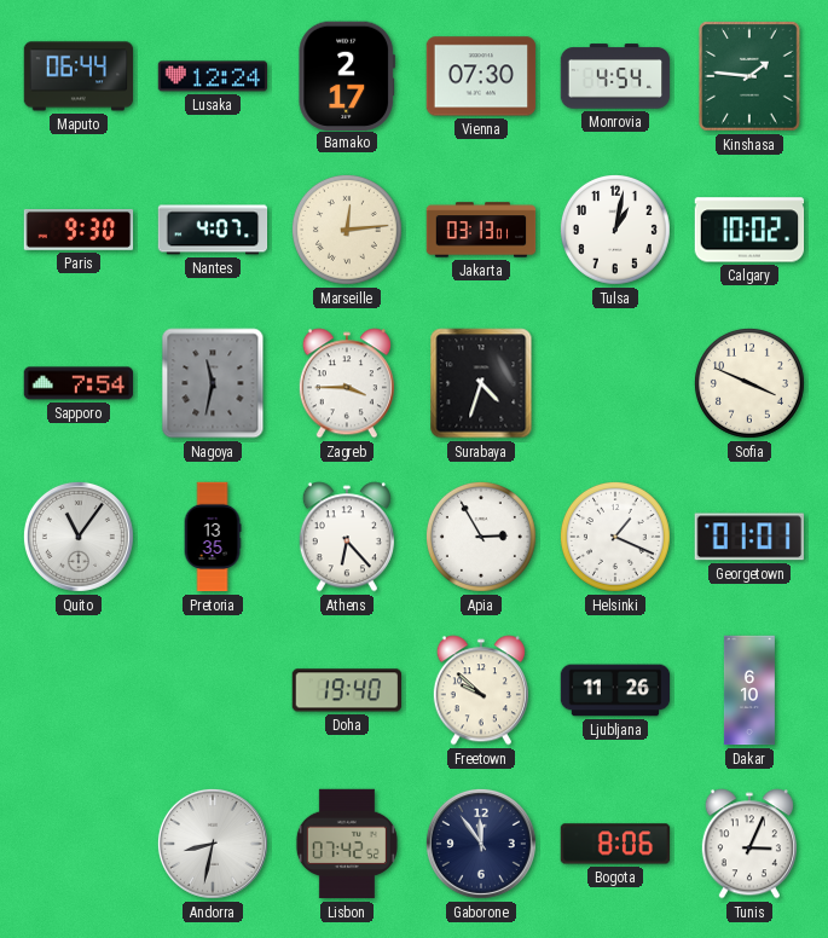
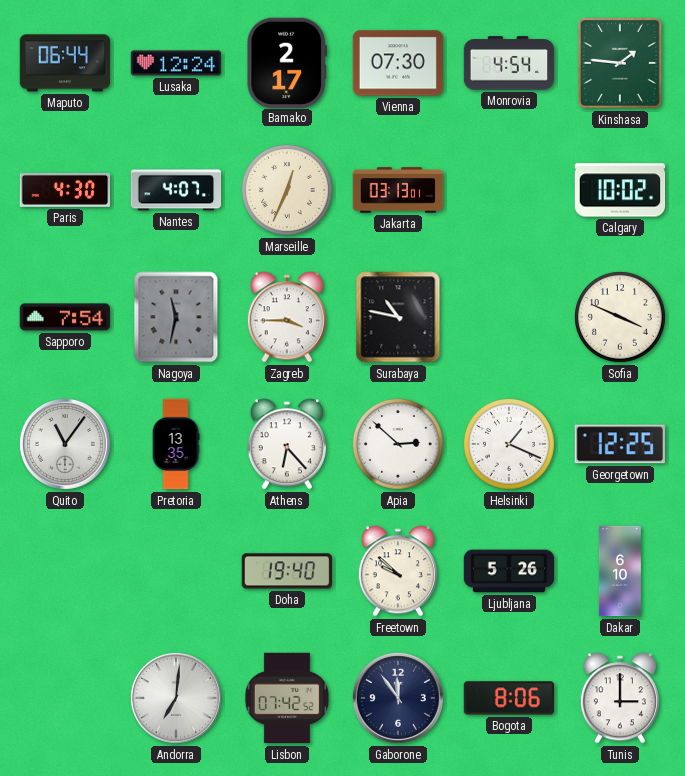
Paris: 9:30 -> 4:30
Marseille: 12:14 -> 12:34
Tulsa: 1:02 -> none
Surabaya: 4:33 -> 10:47
Apia: 2:55 -> 2:52
Georgetown: 01:01 -> 12:25
Ljubljana: 11:26 -> 5:26
Andorra: 8:32 -> 7:01
Tunis: 3:04 -> 3:00
